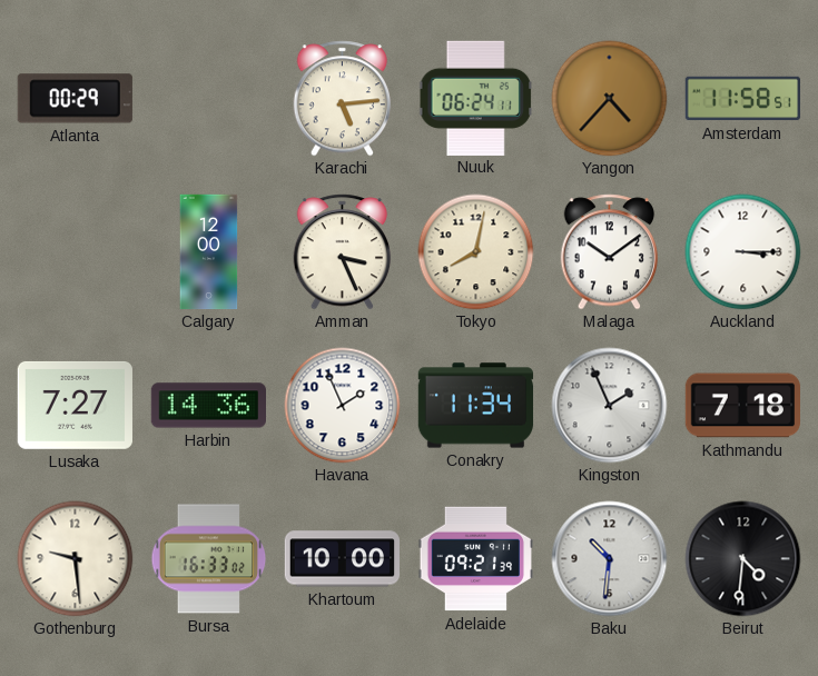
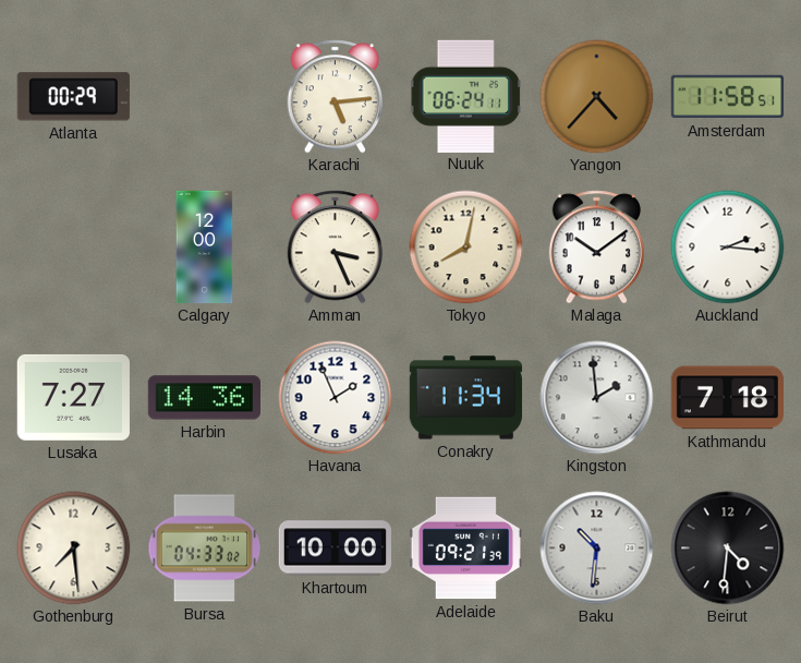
Auckland: 3:15 -> 2:16
Kingston: 1:56 -> 1:59
Gothenburg: 9:29 -> 7:29
Bursa: 16:33 -> 04:33
